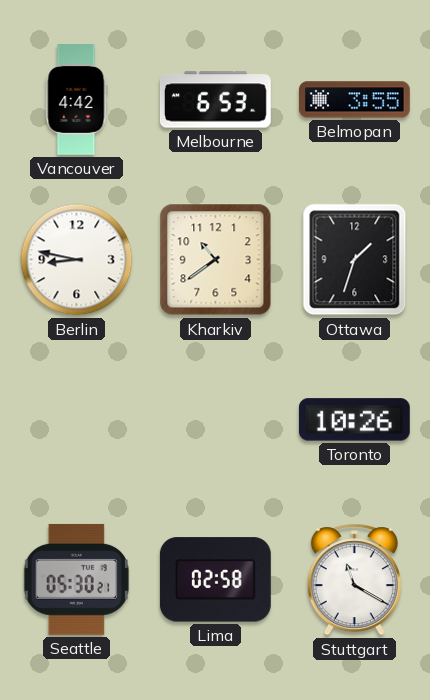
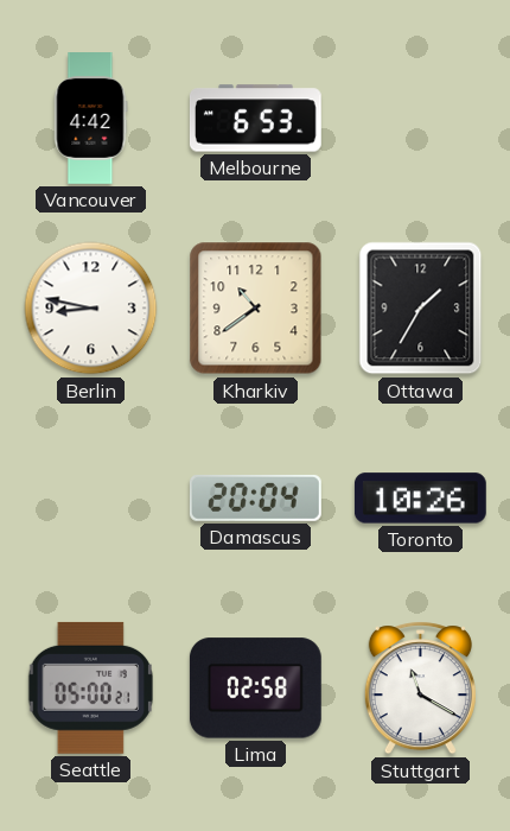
Belmopan: 3:55 -> none
Ottawa: 1:33 -> 1:35
Damascus: none -> 20:04
Seattle: 05:30 -> 05:00
